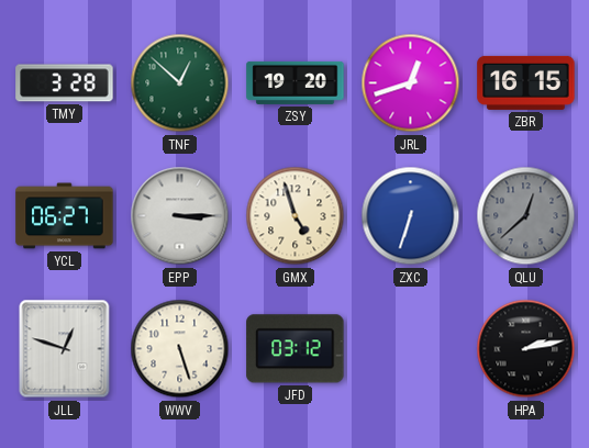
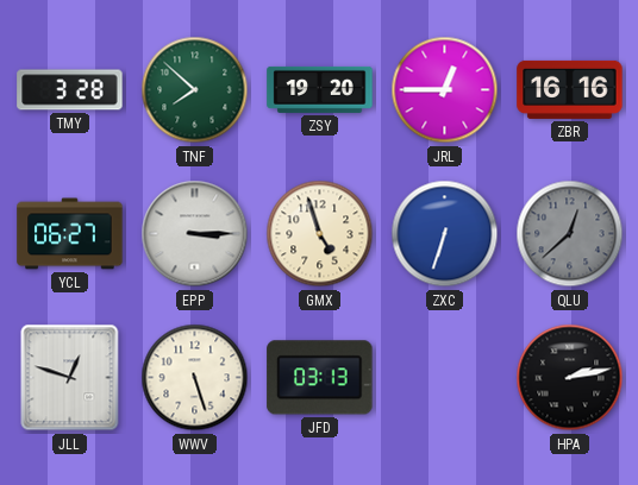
TNF: 12:52 -> 7:52
JRL: 12:42 -> 12:45
ZBR: 16:15 -> 16:16
JFD: 03:12 -> 03:13
